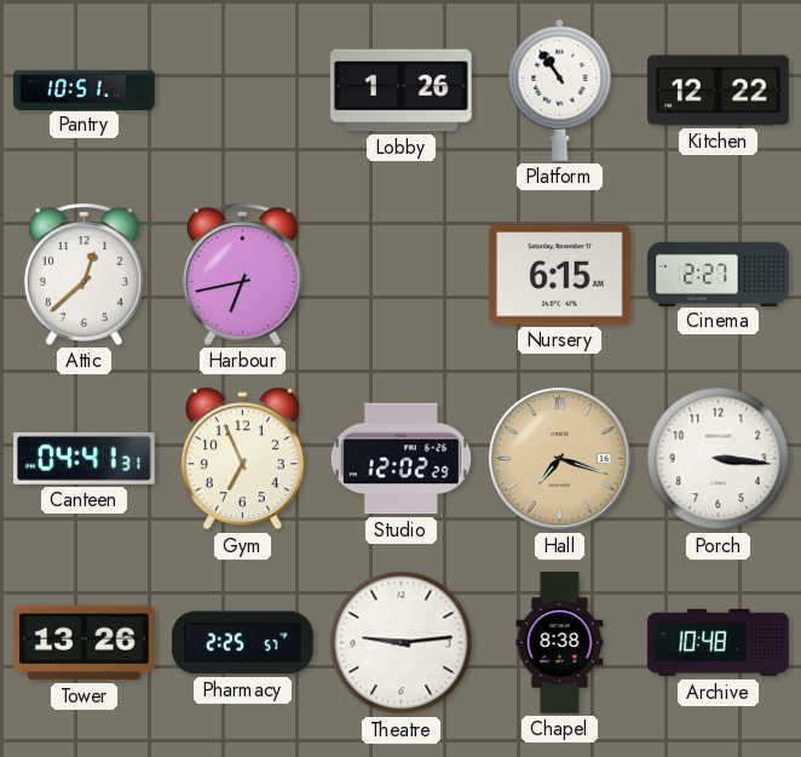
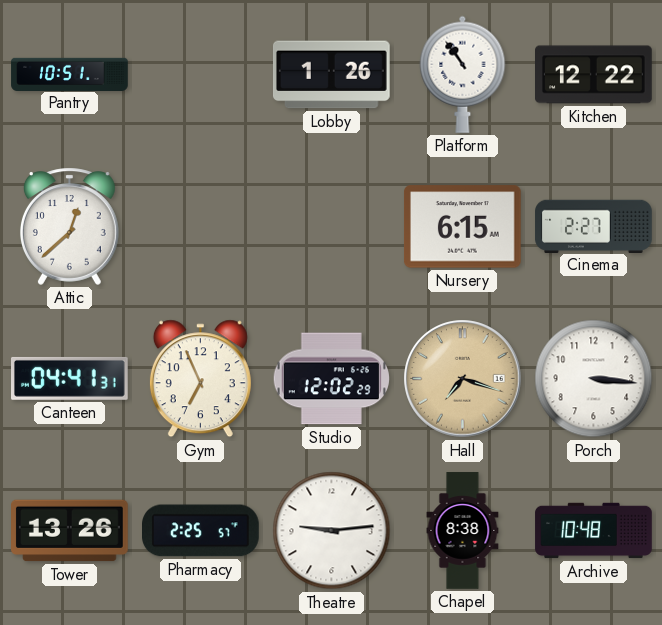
Harbour: 6:43 -> none
